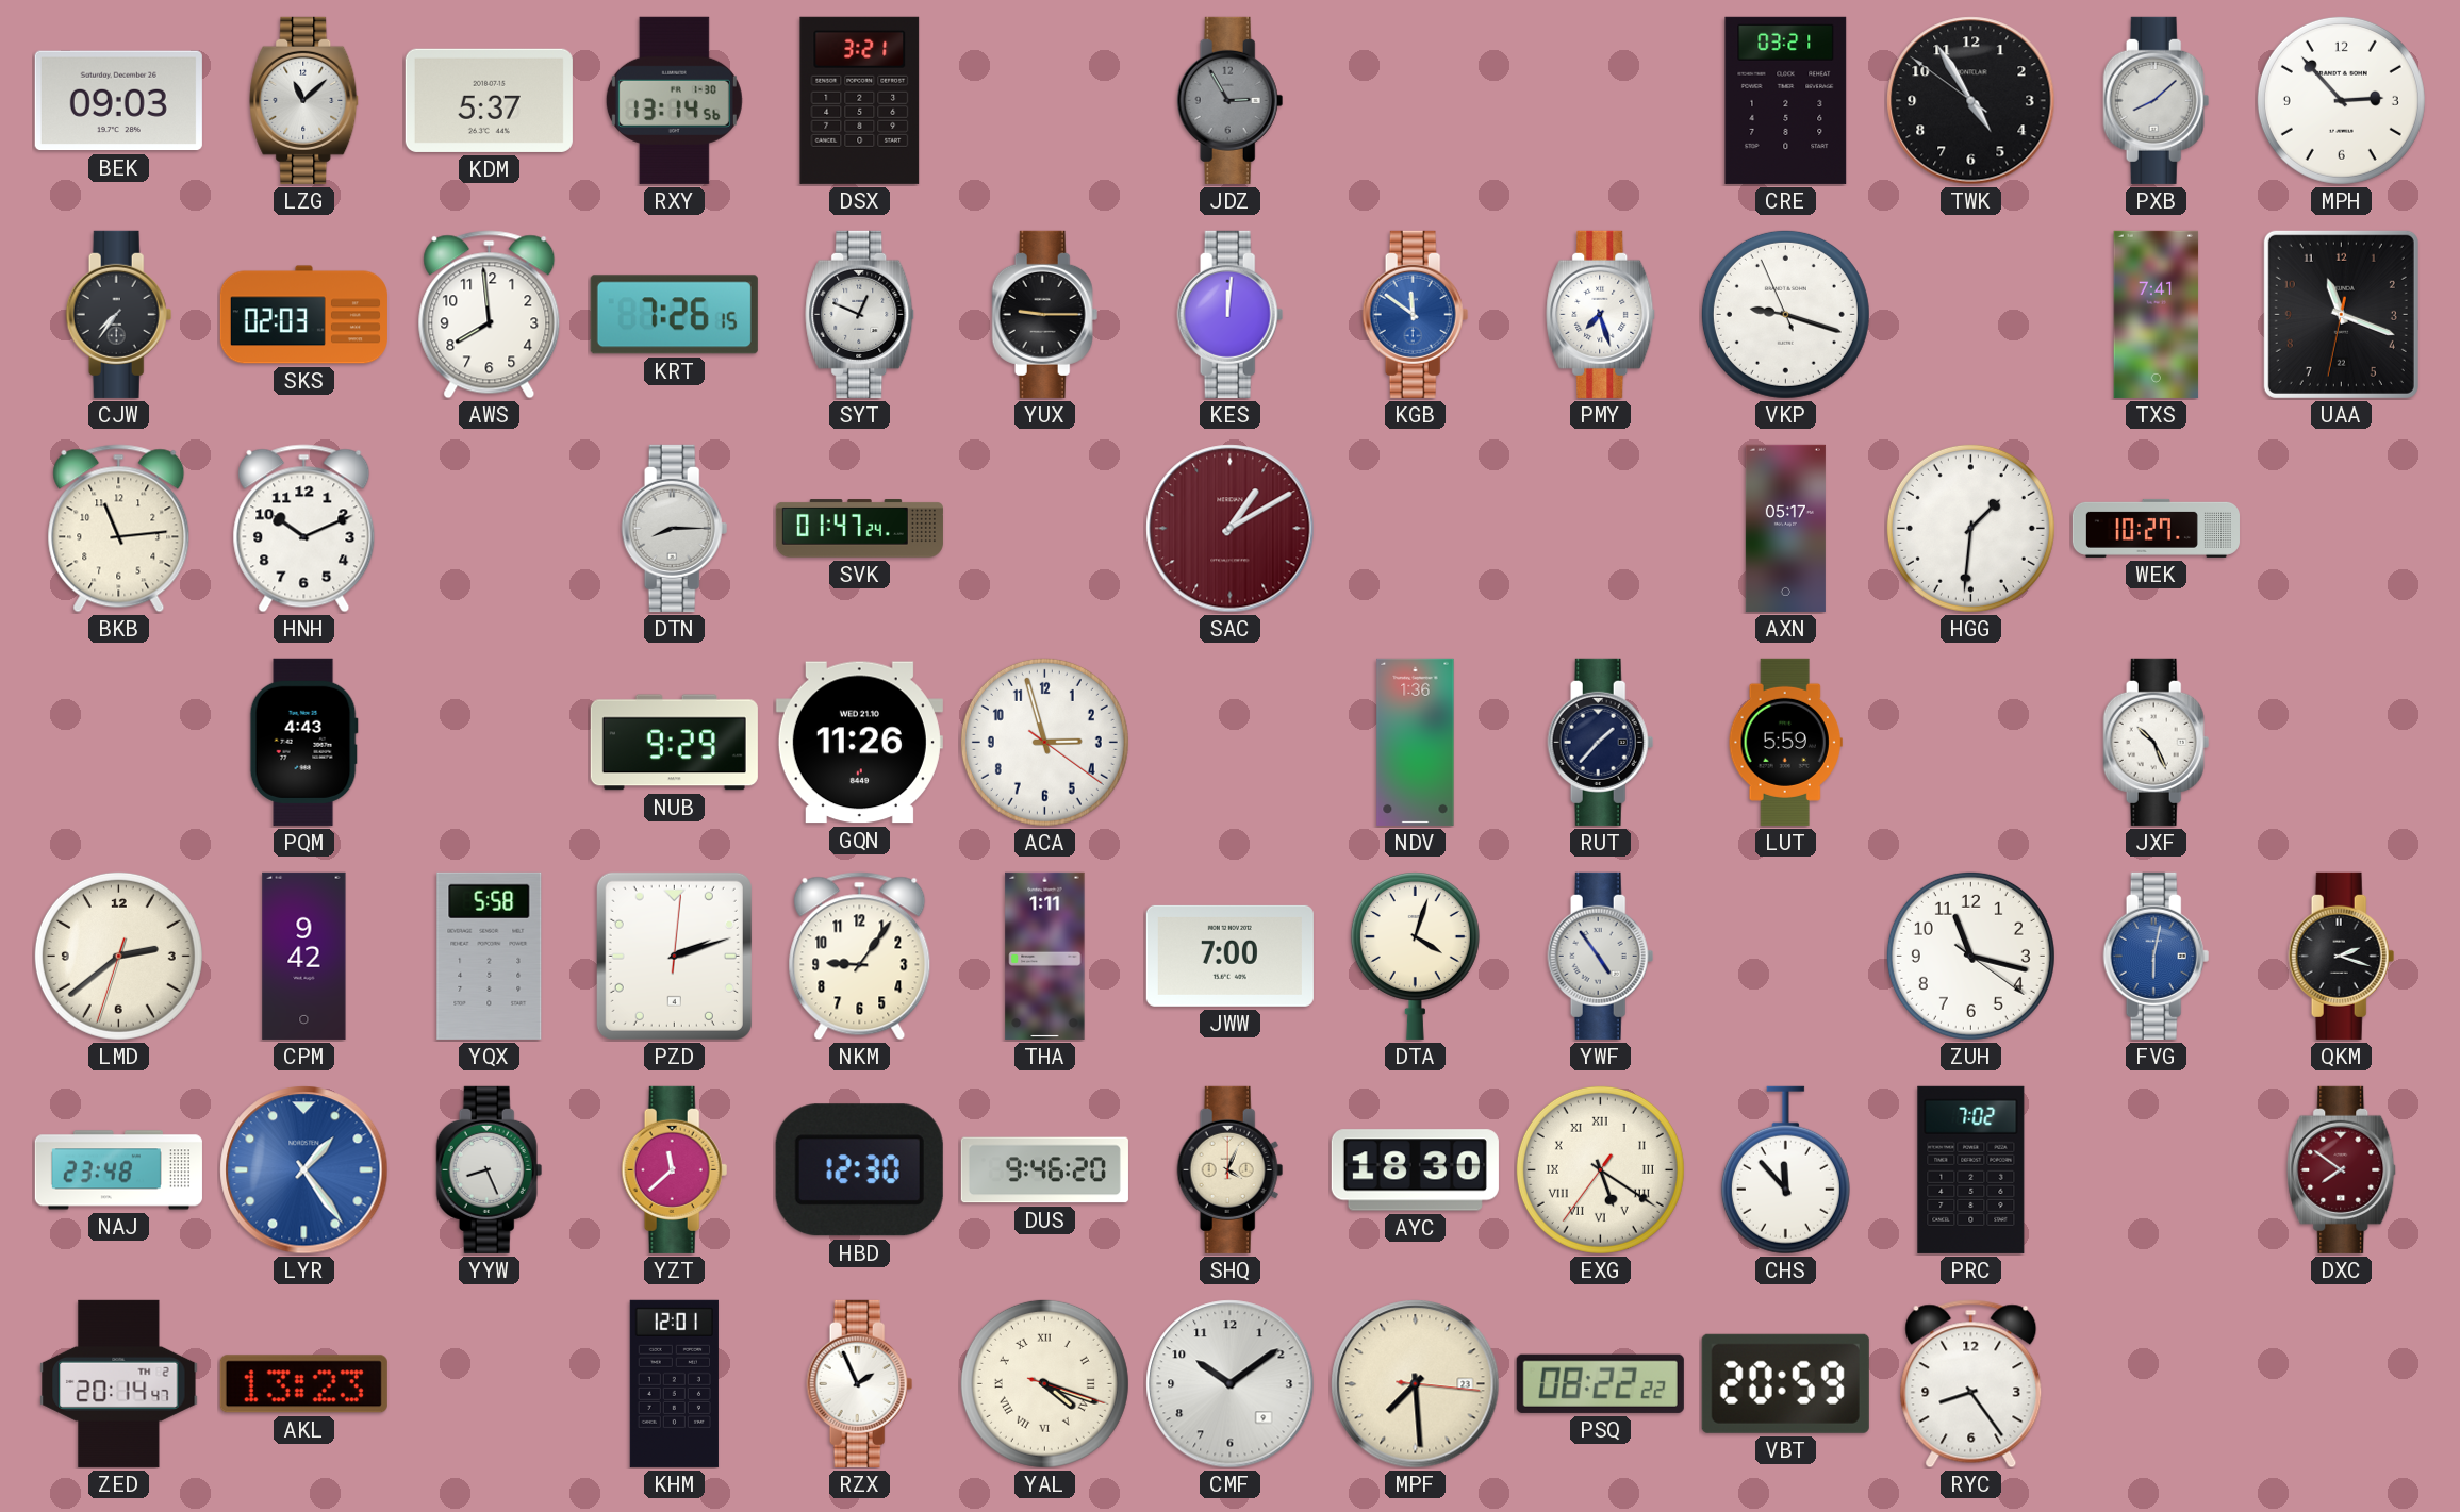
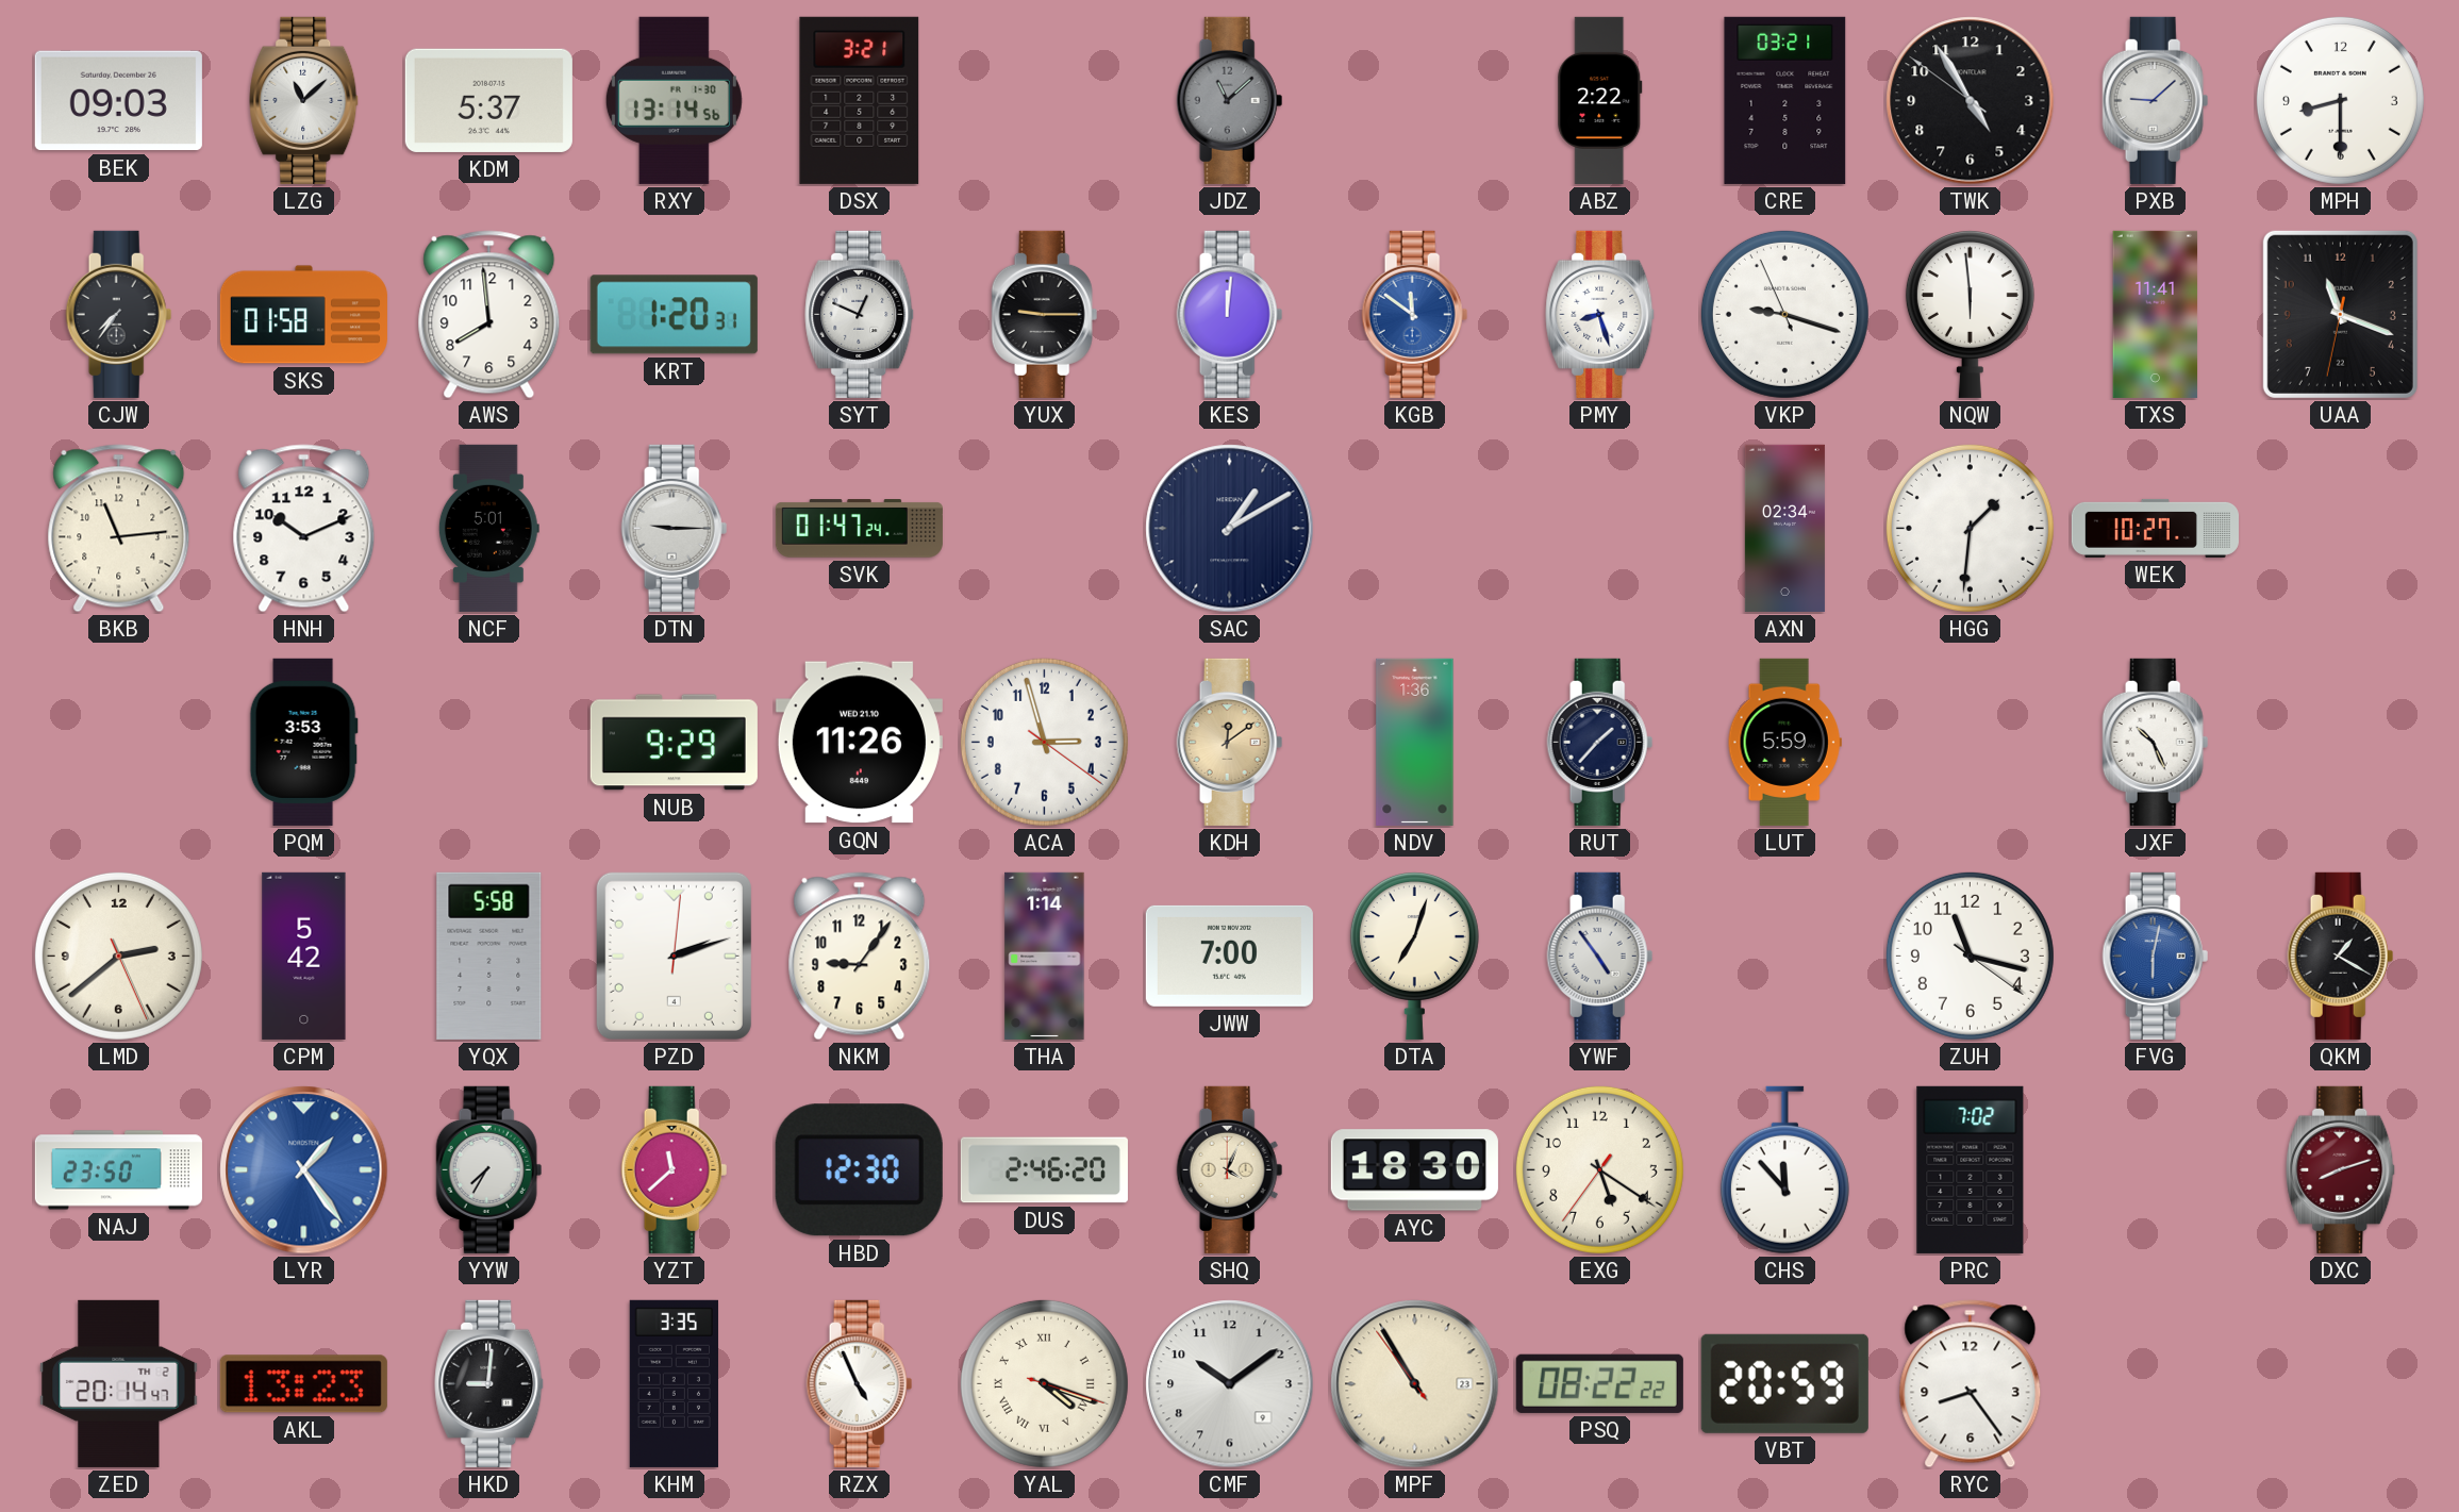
JDZ: 2:55 -> 11:08
ABZ: none -> 2:22
PXB: 8:08 -> 9:08
MPH: 2:53 -> 8:30
SKS: 02:03 -> 01:58
KRT: 7:26 -> 1:20
PMY: 7:27 -> 8:27
NQW: none -> 5:59
TXS: 7:41 -> 11:41
NCF: none -> 5:01
DTN: 8:15 -> 9:15
SAC dial: burgundy -> navy
AXN: 05:17 -> 02:34
PQM: 4:43 -> 3:53
KDH: none -> 12:09
LMD: 2:38:33 -> 2:38:26
CPM: 9:42 -> 5:42
THA: 1:11 -> 1:14
DTA: 4:03 -> 7:03
QKM: 2:18 -> 1:20
NAJ: 23:48 -> 23:50
YYW: 8:26 -> 7:35
DUS: 9:46 -> 2:46
EXG numerals: Roman -> Arabic
DXC: 7:51 -> 8:12
HKD: none -> 9:01
KHM: 12:01 -> 3:35
RZX: 1:56 -> 4:56
MPF: 7:29 -> 10:54
